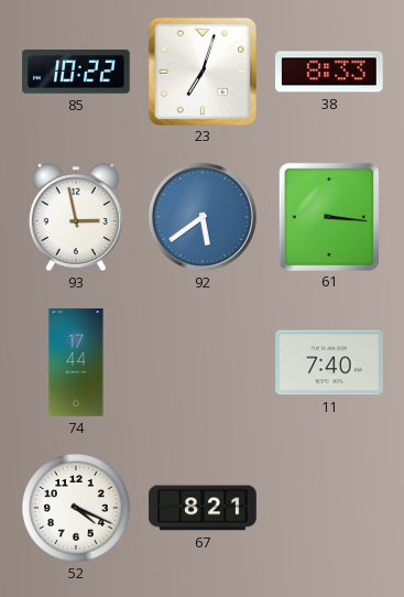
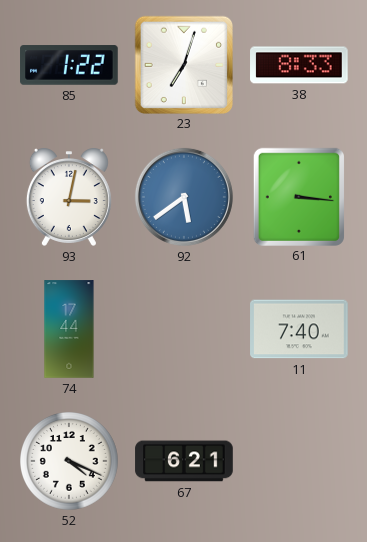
85: 10:22 -> 1:22
93: 2:58 -> 3:02
67: 8:21 -> 6:21
